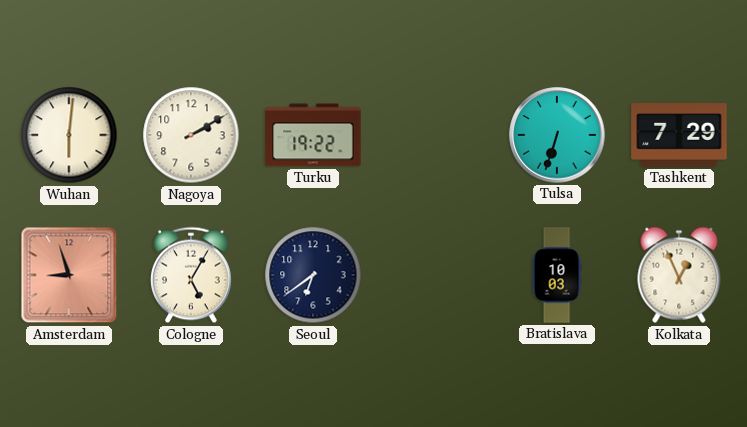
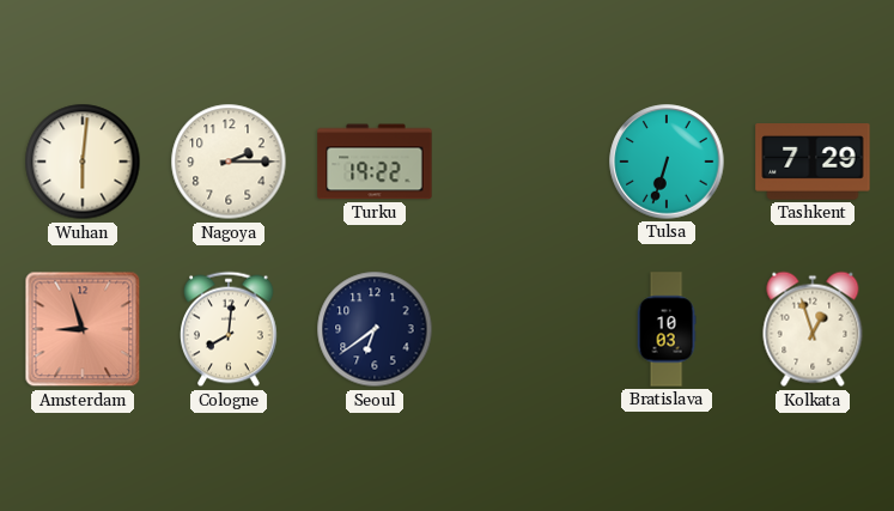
Nagoya: 2:10 -> 2:15
Cologne: 5:05 -> 8:01
Kolkata: 12:56 -> 12:57
